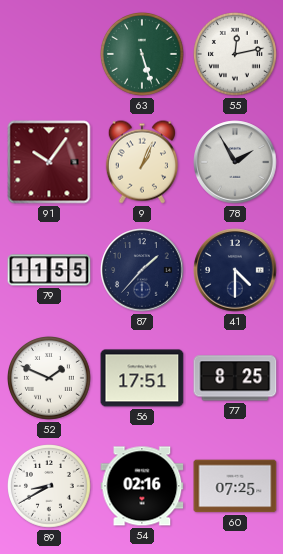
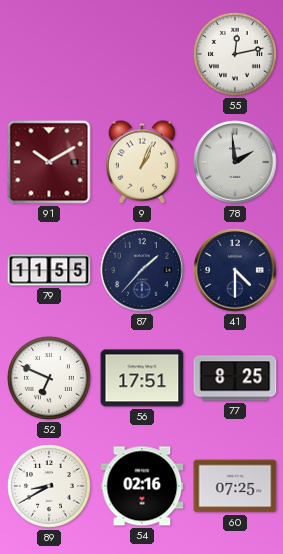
63: 5:27 -> none
91: 10:06 -> 10:10
78: 1:55 -> 1:59
52: 1:49 -> 6:49
